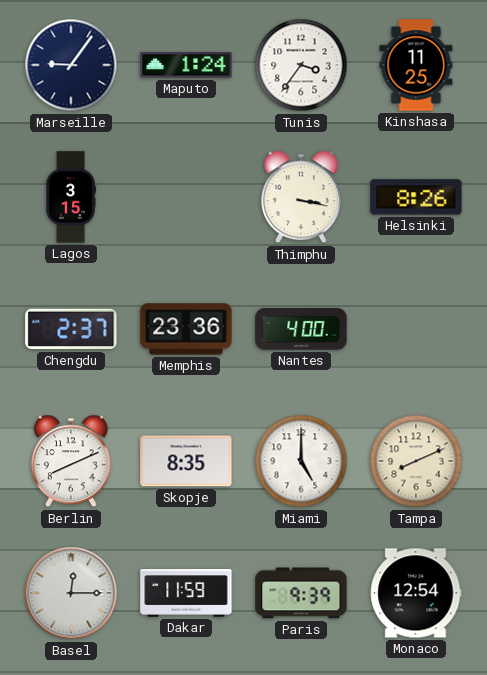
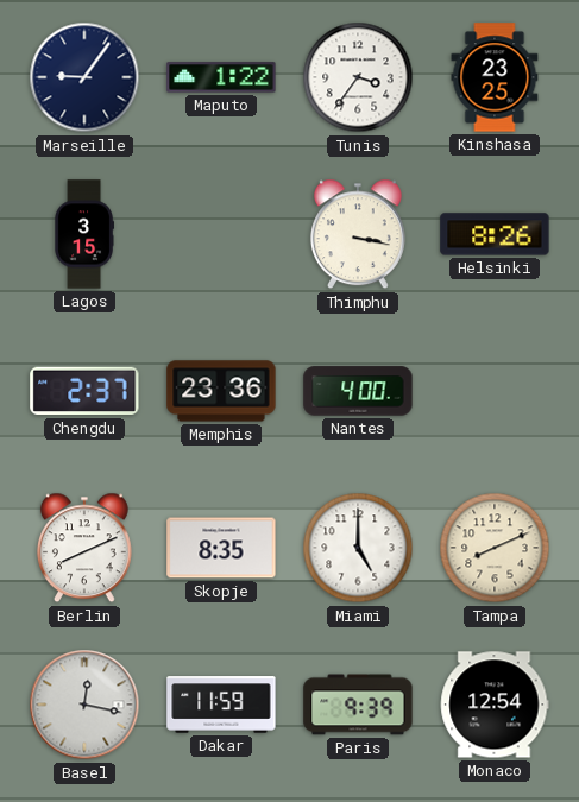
Maputo: 1:24 -> 1:22
Kinshasa: 11:25 -> 23:25
Basel: 12:15 -> 12:17
